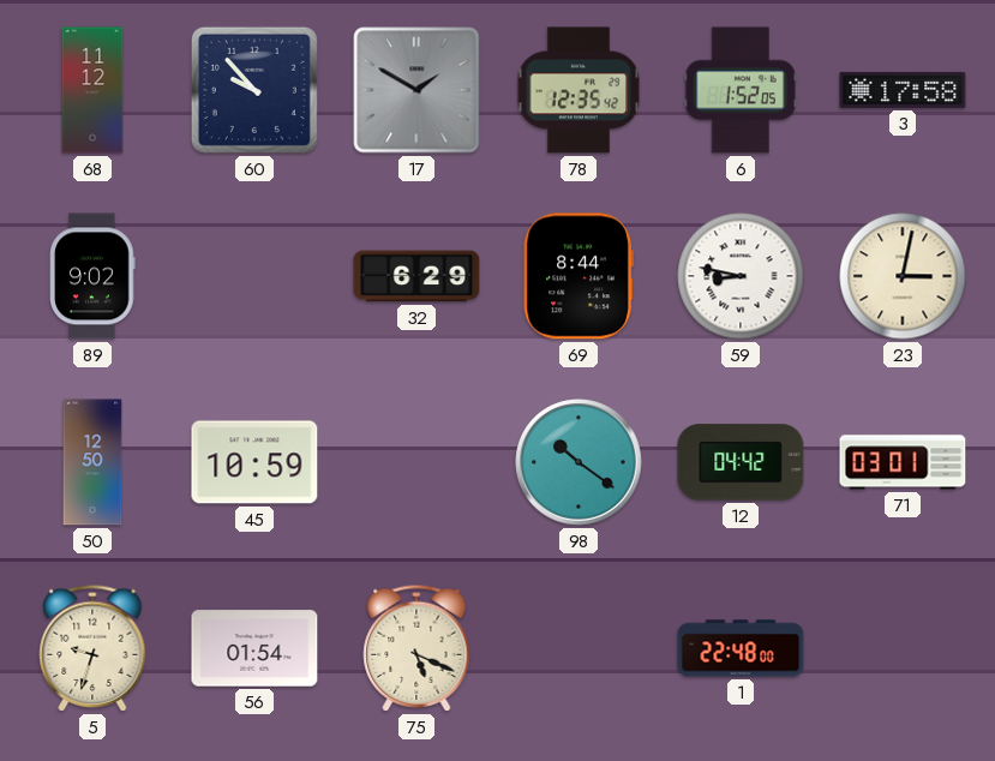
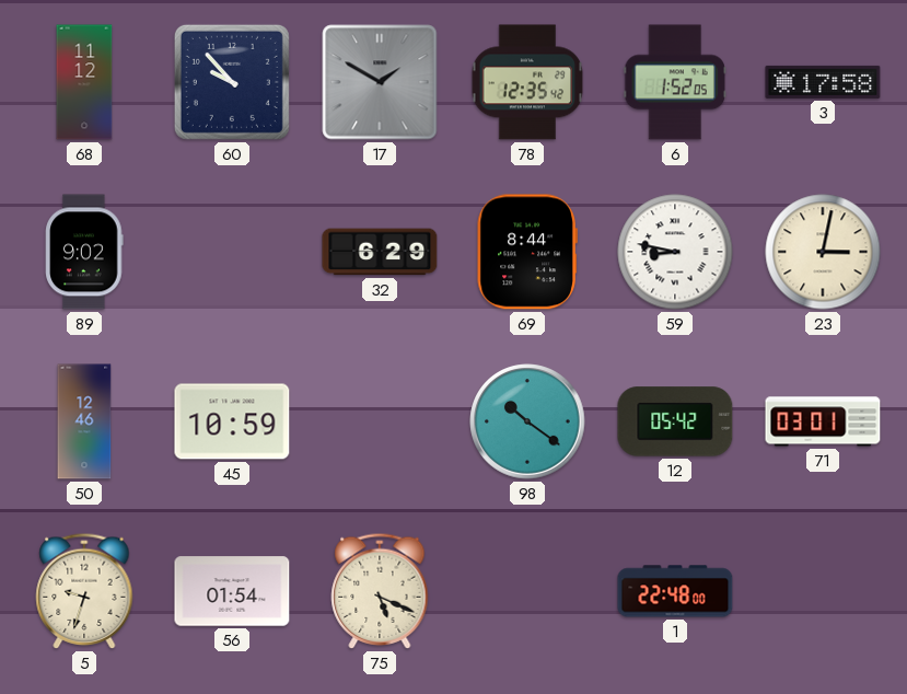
50: 12:50 -> 12:46
12: 04:42 -> 05:42
